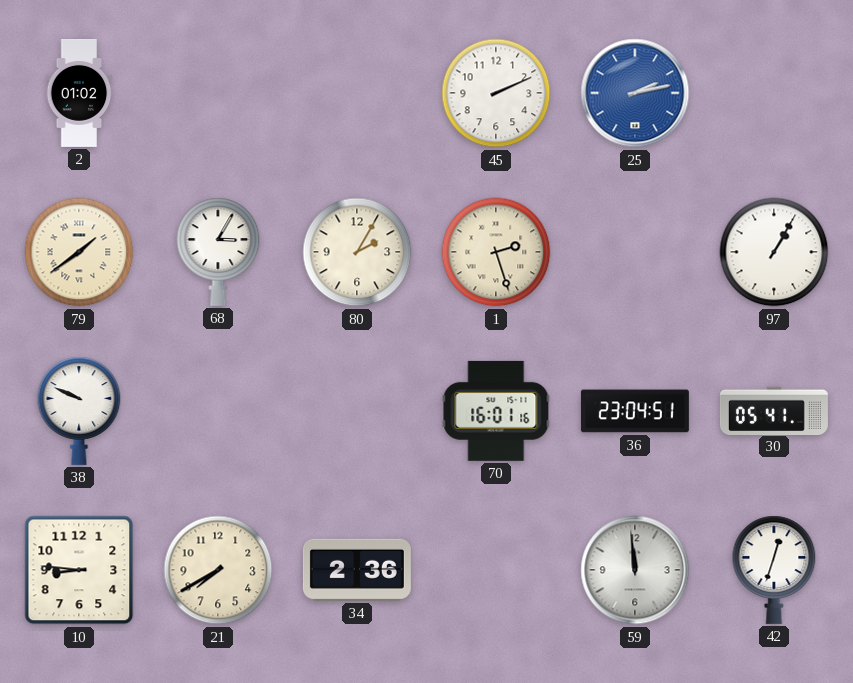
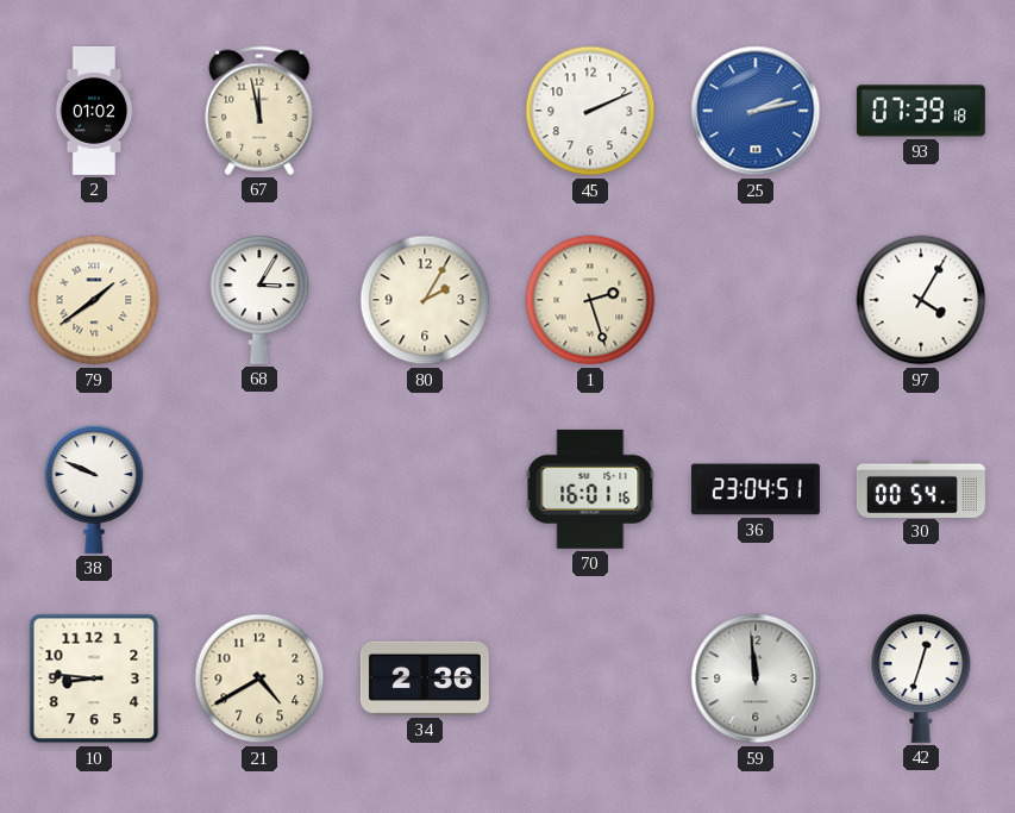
67: none -> 11:58
93: none -> 07:39
97: 1:05 -> 4:05
30: 05:41 -> 00:54
21: 7:40 -> 4:40
